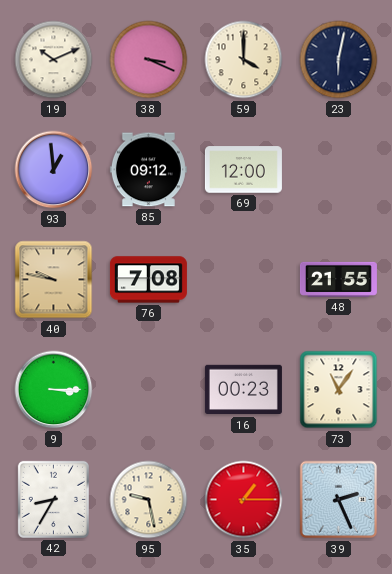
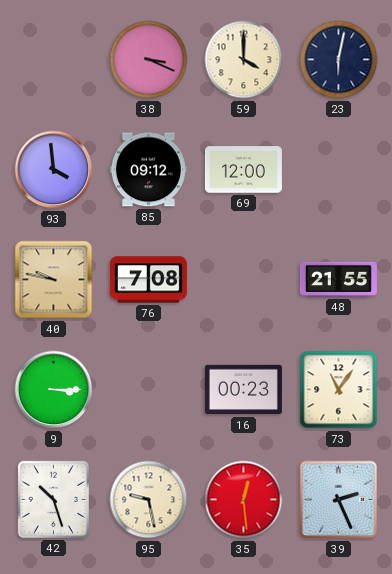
19: 10:11 -> none
93: 12:59 -> 3:59
42: 8:35 -> 10:27
35: 1:15 -> 12:29
